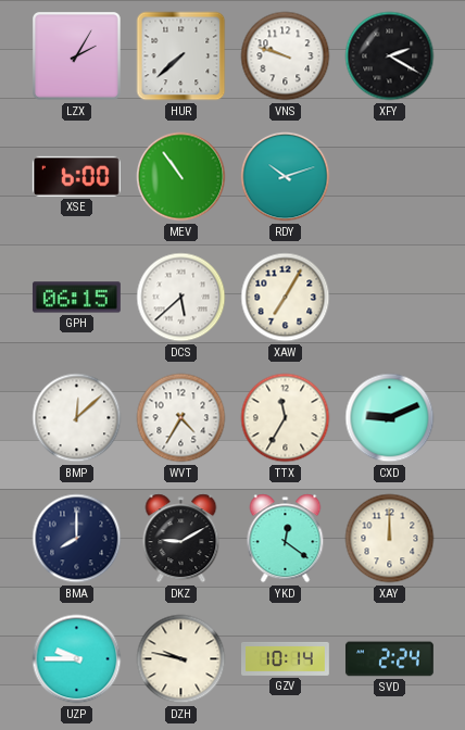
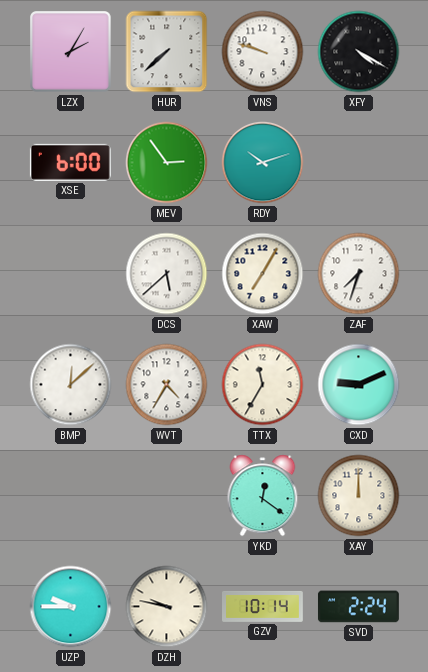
XFY: 2:20 -> 4:20
MEV: 10:54 -> 2:54
GPH: 06:15 -> none
ZAF: none -> 7:33
BMA: 8:00 -> none
DKZ: 9:10 -> none
